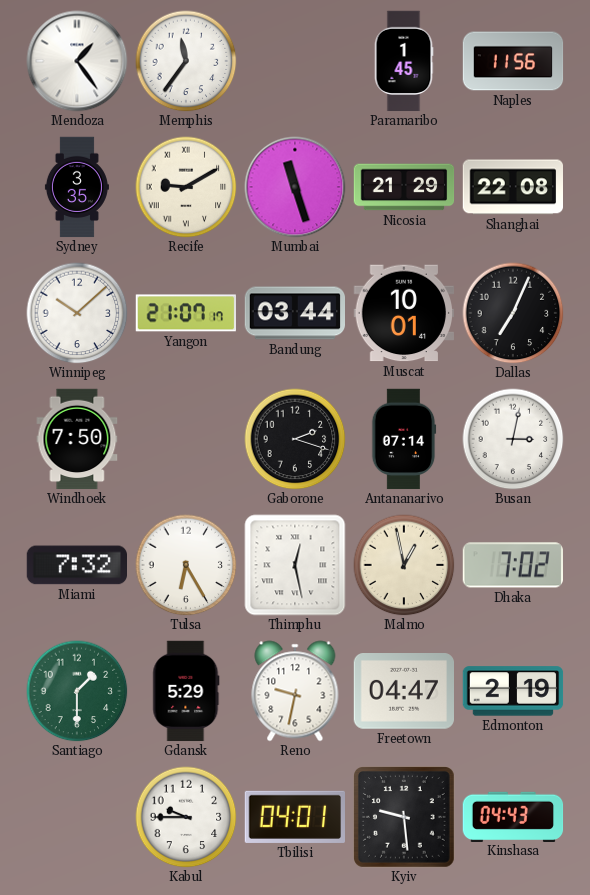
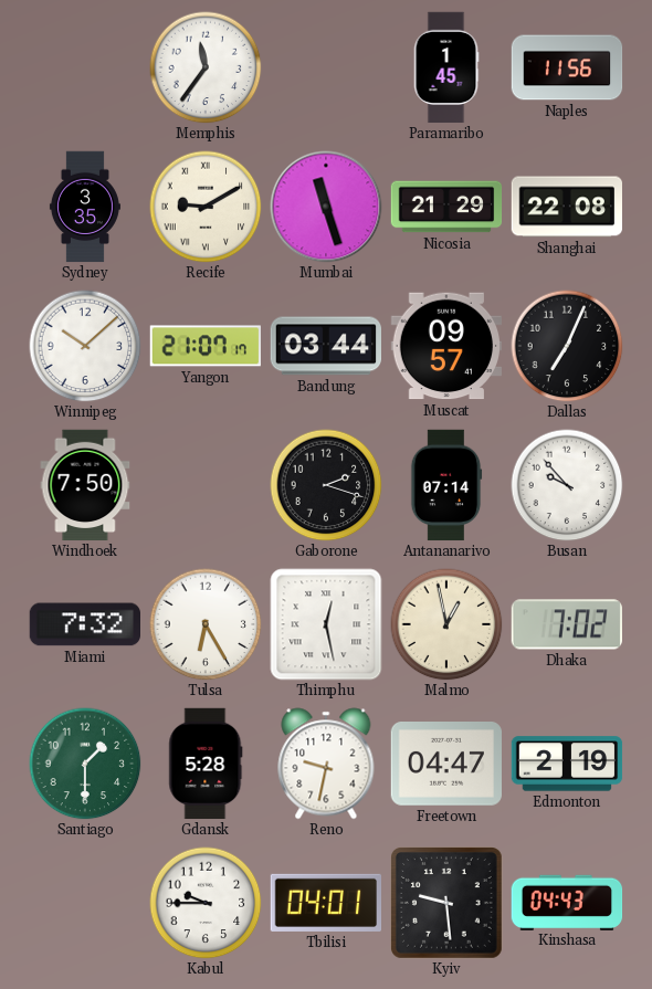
Mendoza: 1:24 -> none
Muscat: 10:01 -> 09:57
Busan: 3:02 -> 9:53
Gdansk: 5:29 -> 5:28
